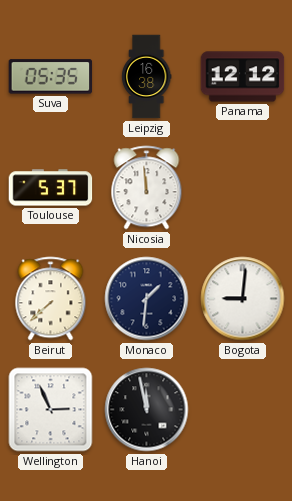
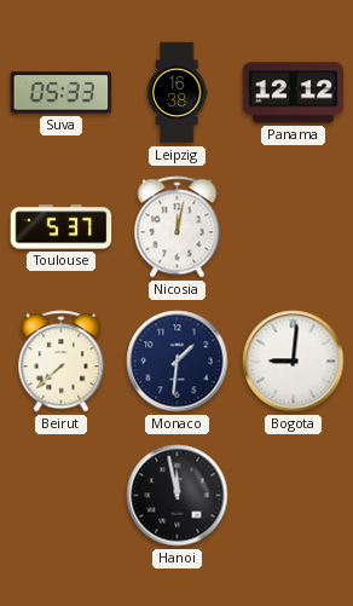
Suva: 05:35 -> 05:33
Nicosia: 11:59 -> 12:02
Wellington: 2:56 -> none
